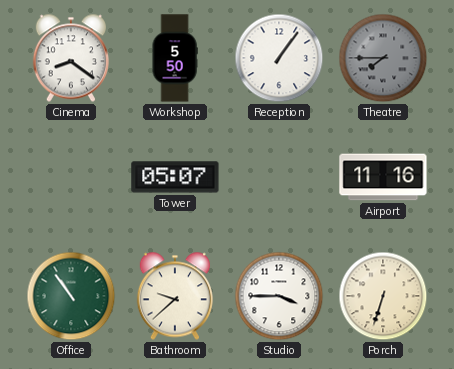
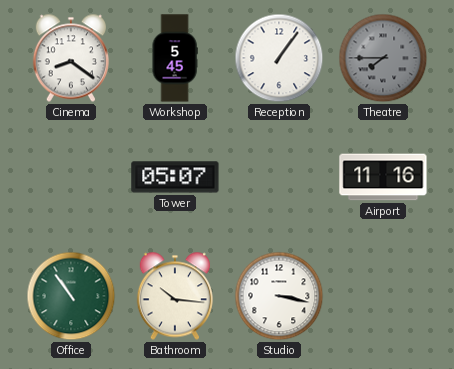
Workshop: 5:50 -> 5:45
Bathroom: 9:38 -> 10:16
Studio: 3:45 -> 3:17
Porch: 6:33 -> none
